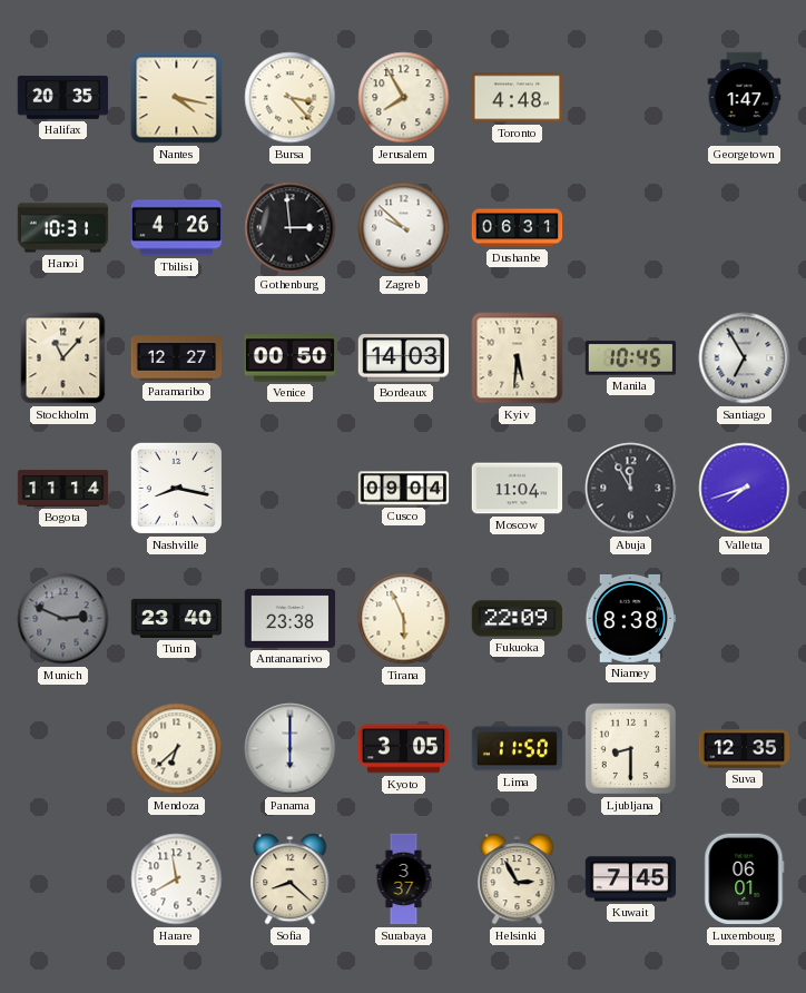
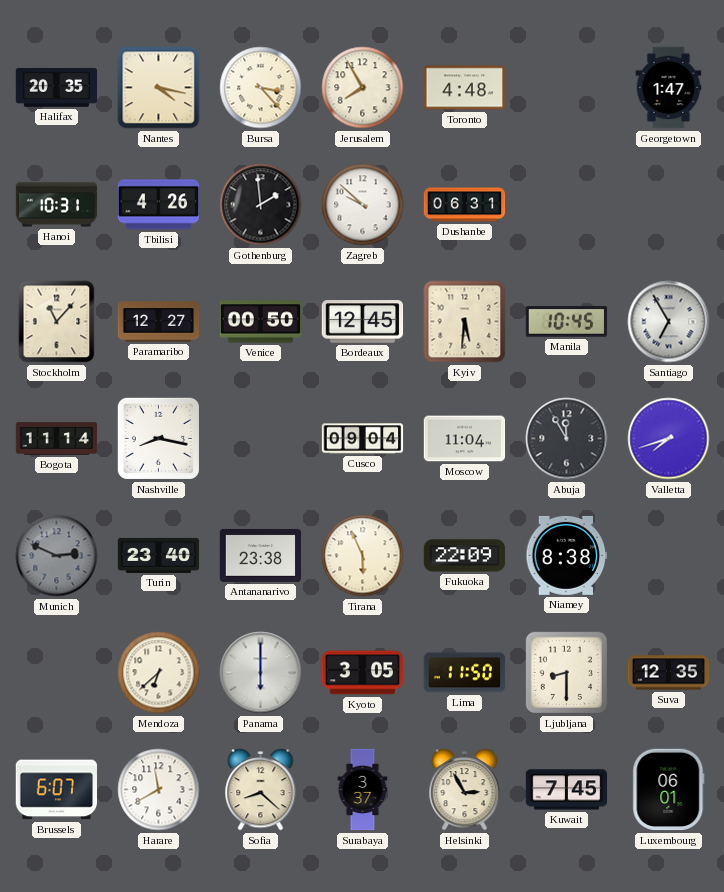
Gothenburg: 2:59 -> 1:59
Bordeaux: 14:03 -> 12:45
Brussels: none -> 6:07
